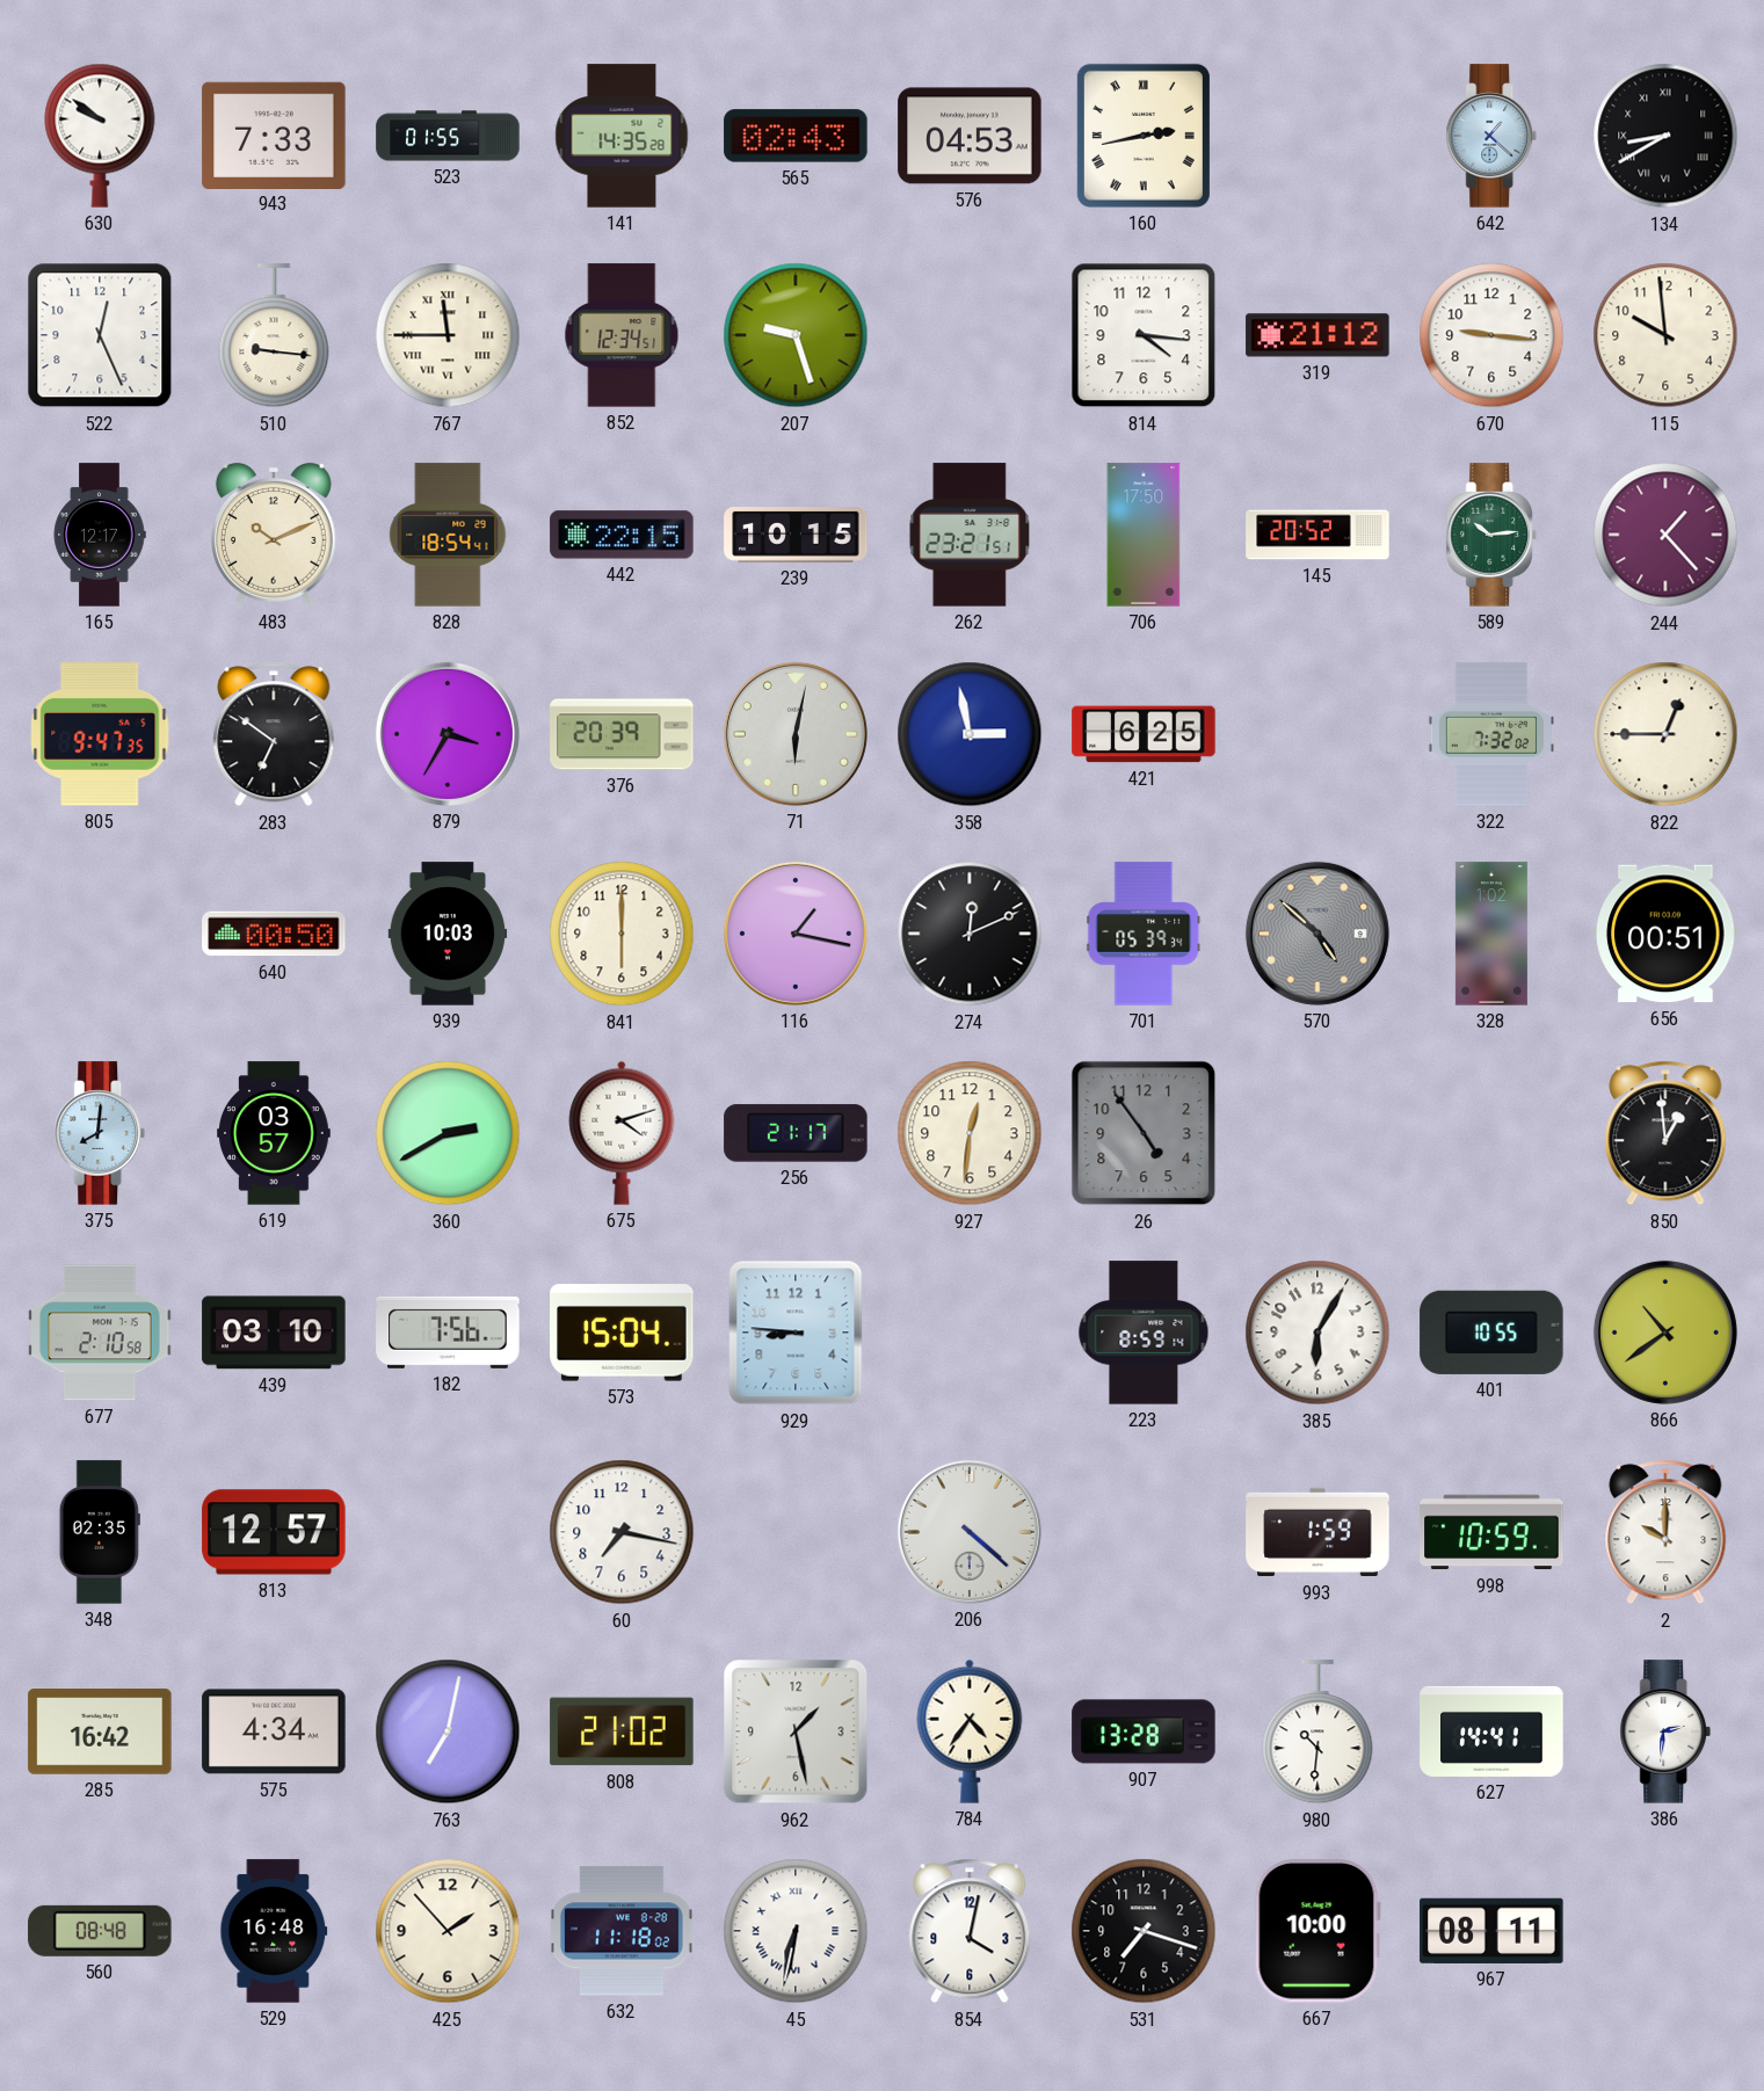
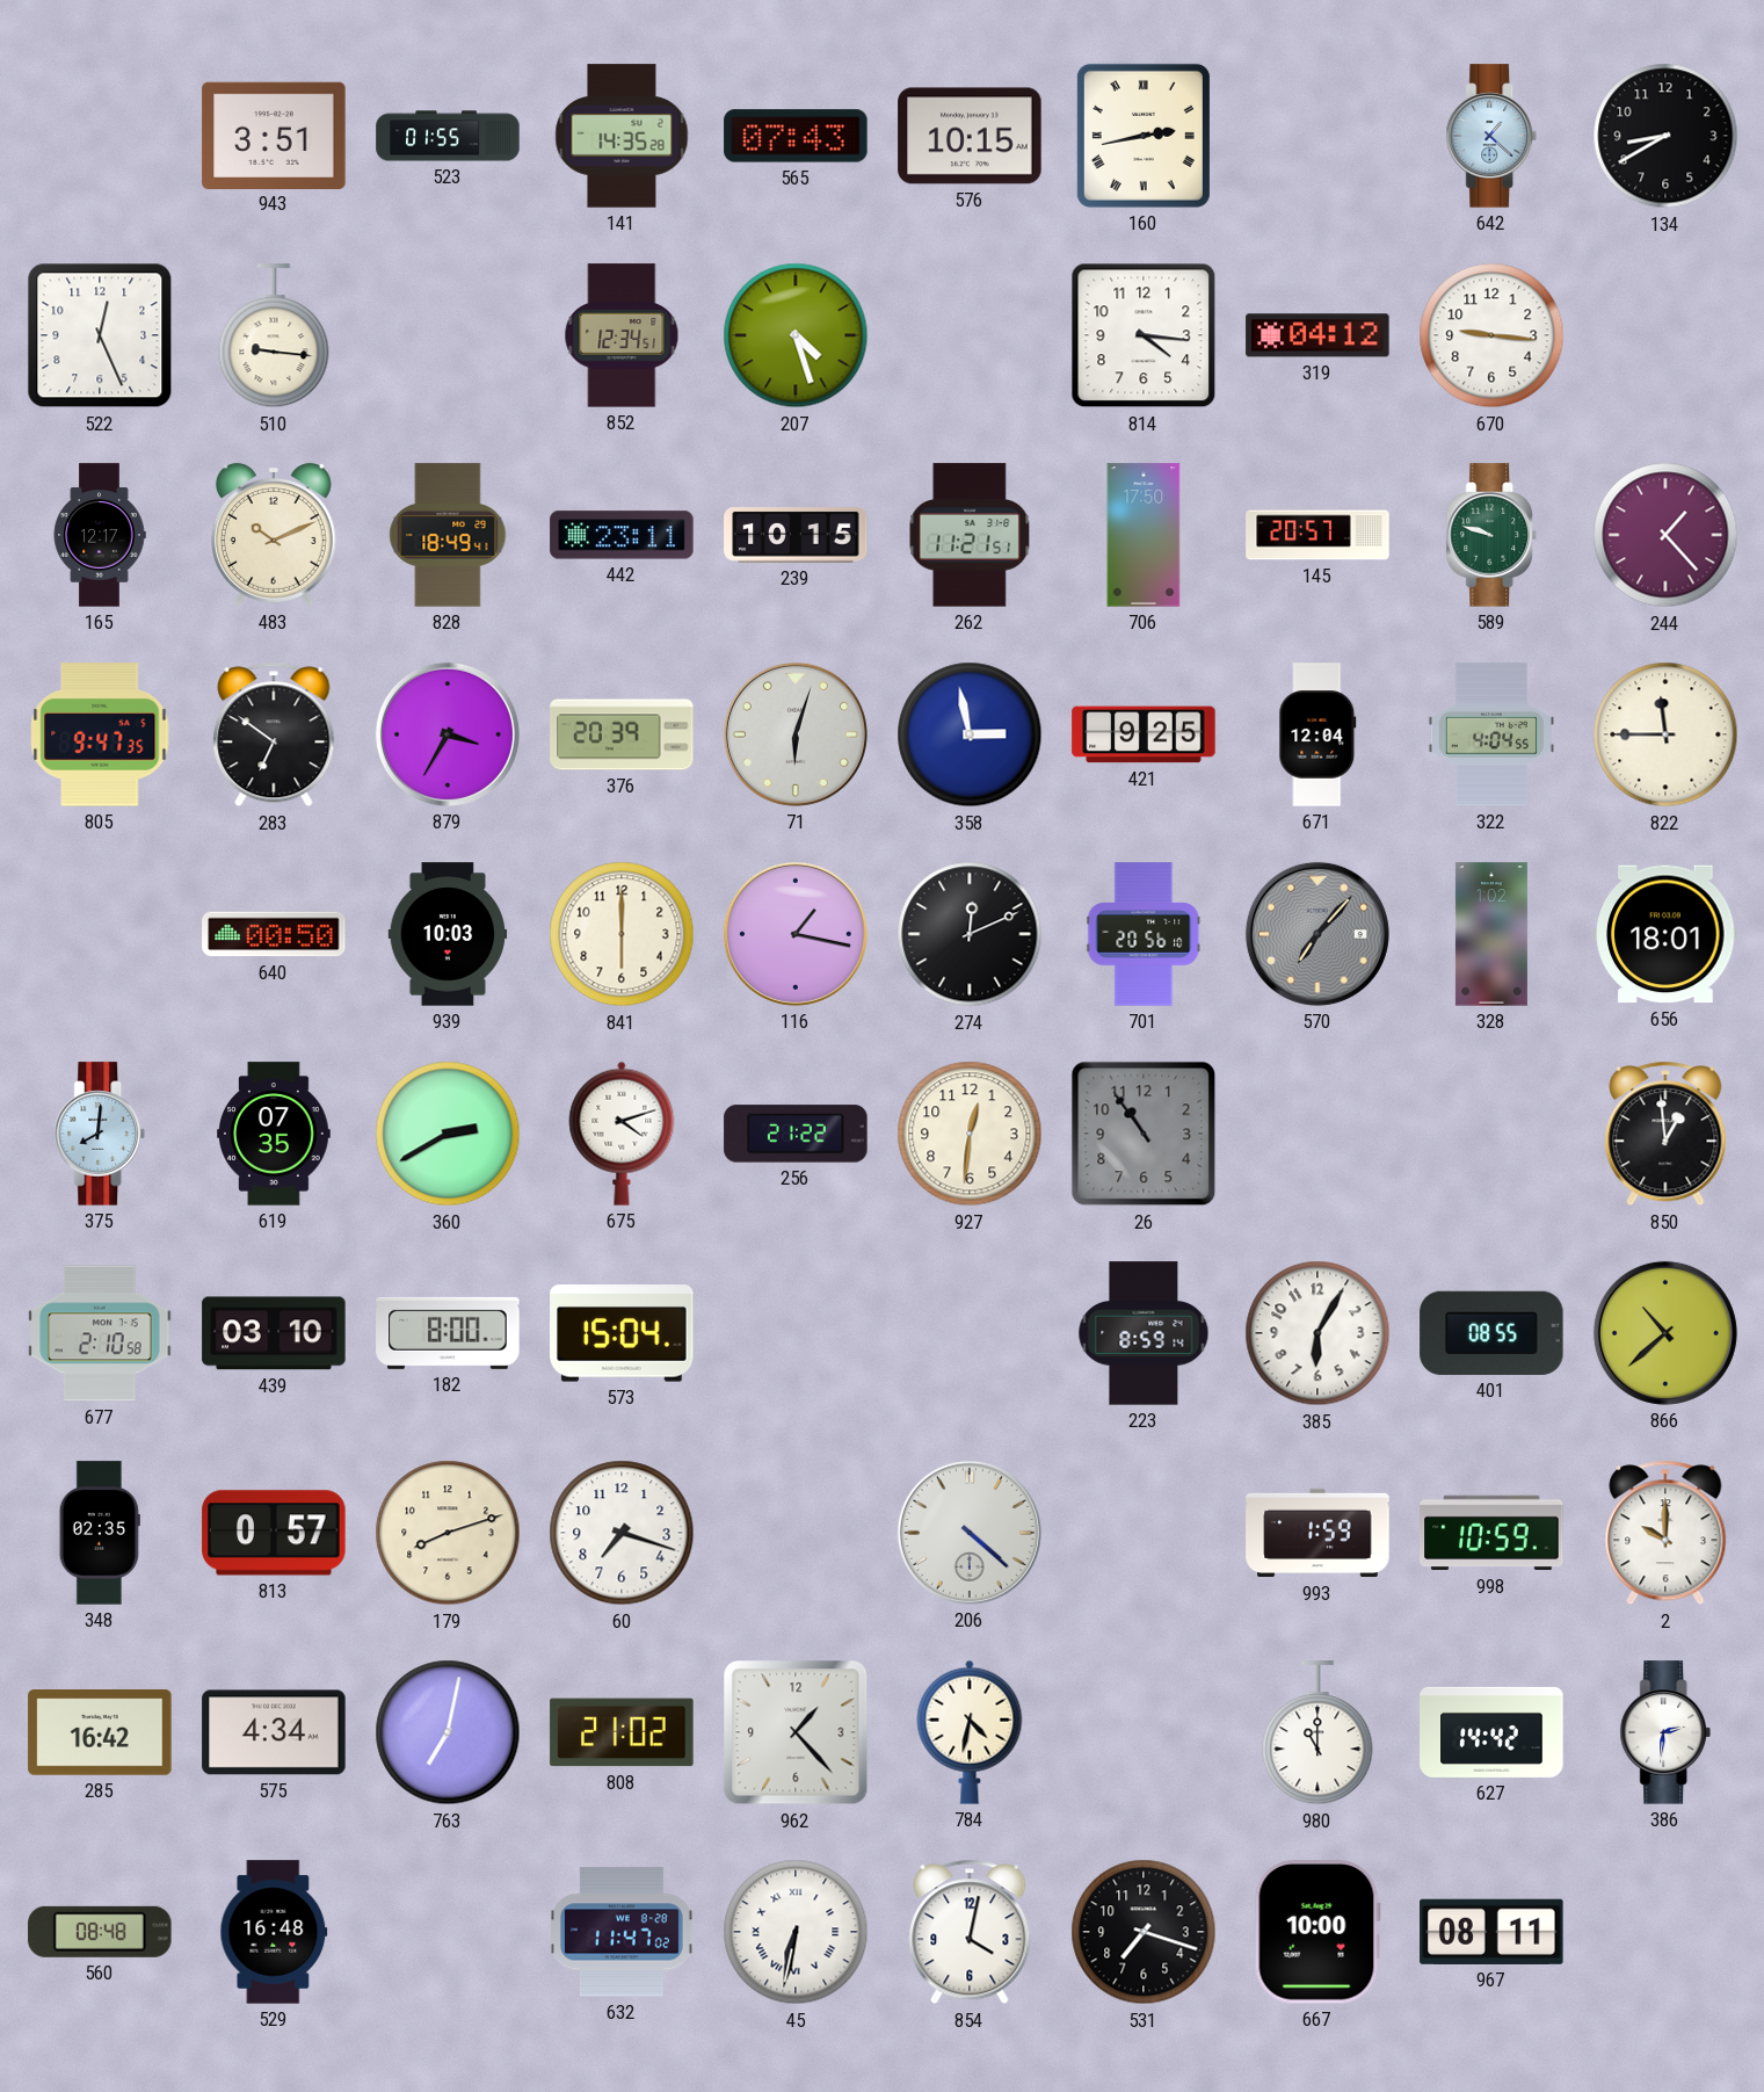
630: 9:51 -> none
943: 7:33 -> 3:51
565: 02:43 -> 07:43
576: 04:53 -> 10:15
134 numerals: Roman -> Arabic
767: 11:45 -> none
207: 9:27 -> 4:27
319: 21:12 -> 04:12
115: 9:59 -> none
828: 18:54 -> 18:49
442: 22:15 -> 23:11
262: 23:21 -> 11:21
145: 20:52 -> 20:57
589: 10:14 -> 9:48
71: 6:02 -> 6:03
421: 6:25 -> 9:25
671: none -> 12:04
322: 7:32 -> 4:04
822: 12:45 -> 11:45
701: 05:39 -> 20:56
570: 4:52 -> 7:07
656: 00:51 -> 18:01
619: 03:57 -> 07:35
256: 21:17 -> 21:22
26: 4:54 -> 10:54
182: 7:56 -> 8:00
929: 8:46 -> none
401: 10:55 -> 08:55
866: 10:39 -> 10:38
813: 12:57 -> 0:57
179: none -> 8:12
60: 7:17 -> 7:18
962: 1:28 -> 1:23
784: 4:36 -> 4:32
907: 13:28 -> none
980: 10:31 -> 11:00
627: 14:41 -> 14:42
425: 1:53 -> none
632: 11:18 -> 11:47
